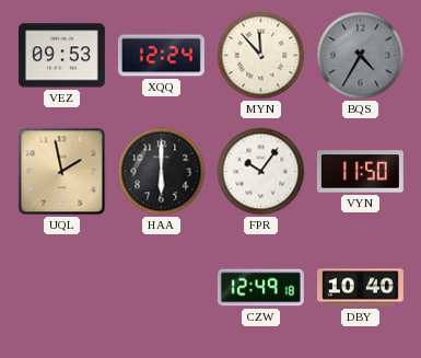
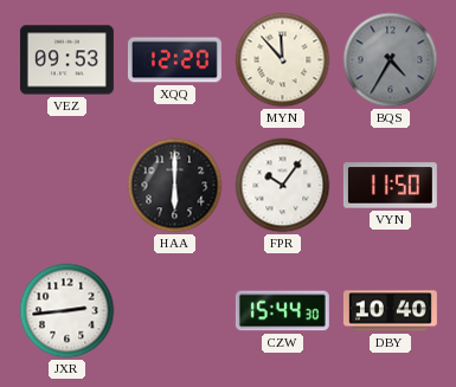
XQQ: 12:24 -> 12:20
UQL: 1:58 -> none
JXR: none -> 2:44
CZW: 12:49 -> 15:44
